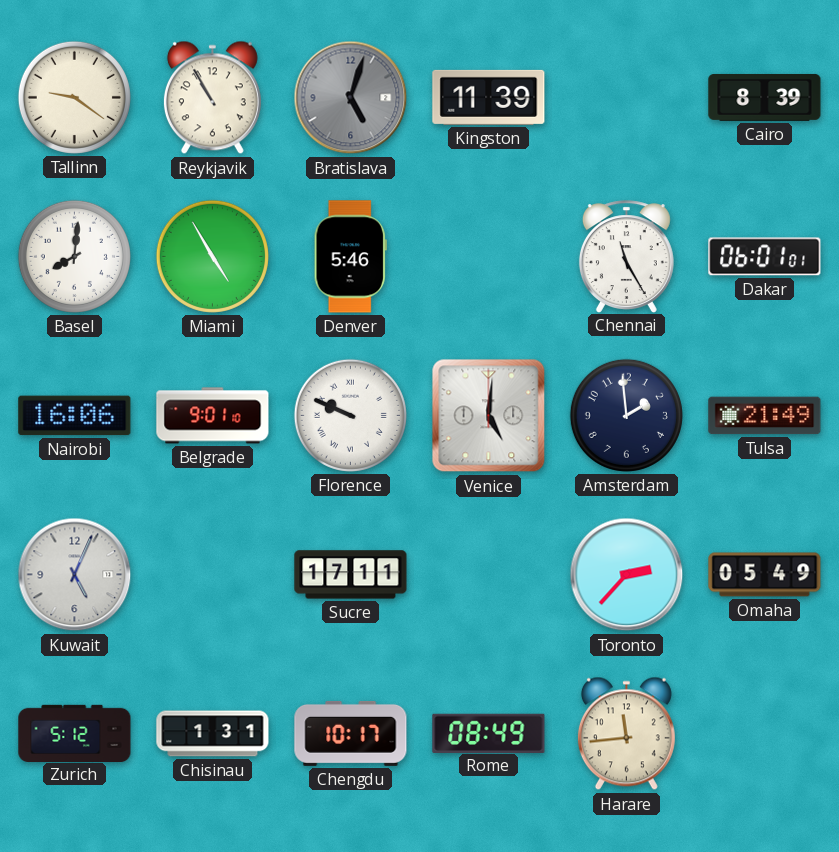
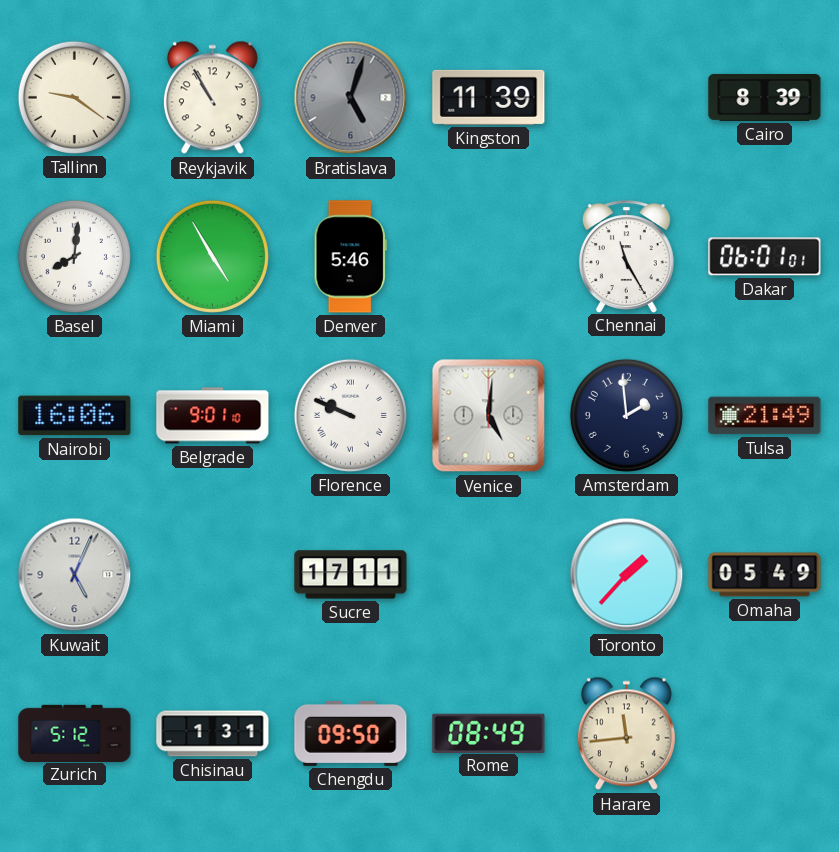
Toronto: 2:37 -> 1:37
Chengdu: 10:17 -> 09:50
